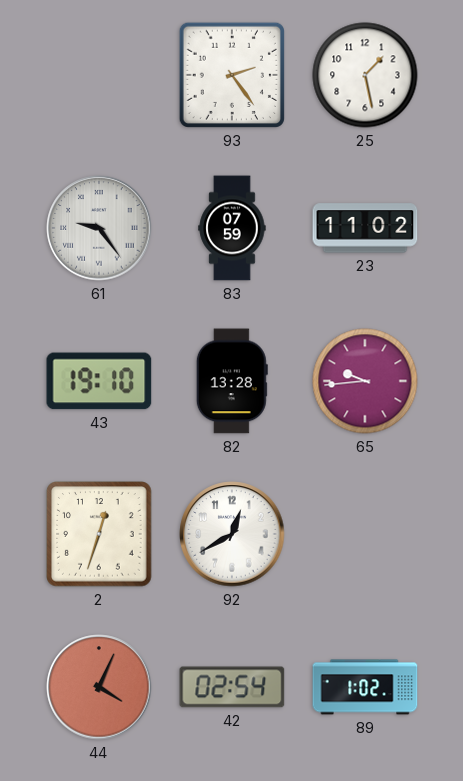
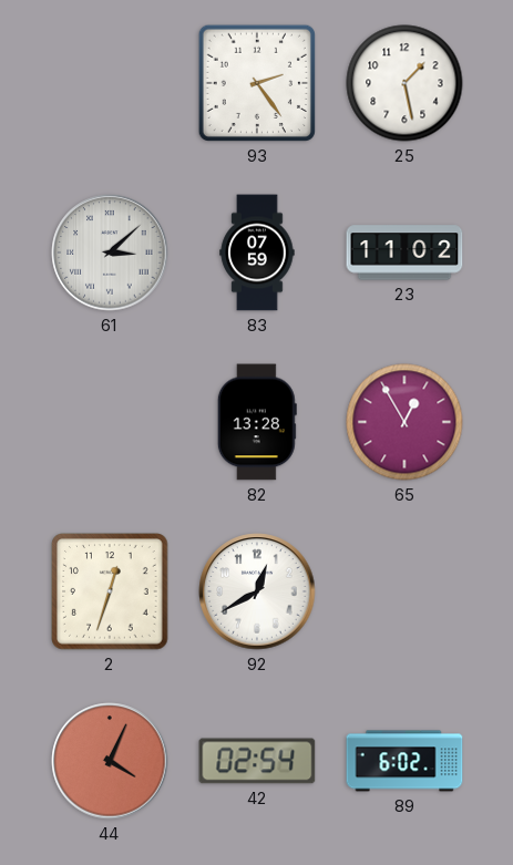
61: 9:24 -> 3:08
43: 19:10 -> none
65: 9:44 -> 12:55
89: 1:02 -> 6:02
